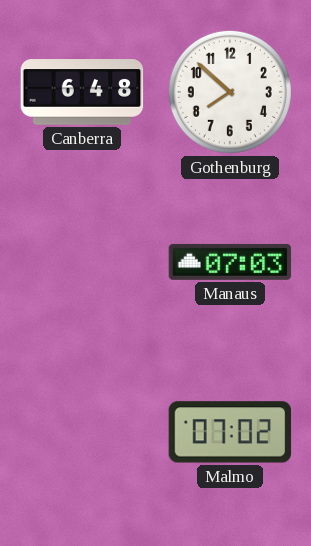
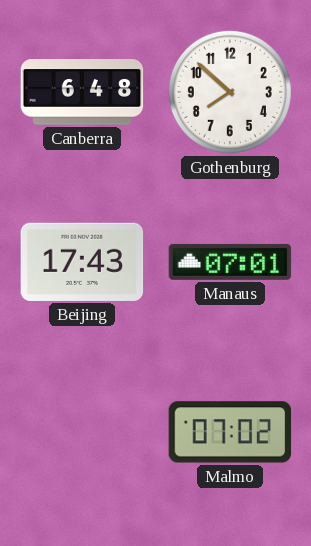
Beijing: none -> 17:43
Manaus: 07:03 -> 07:01
